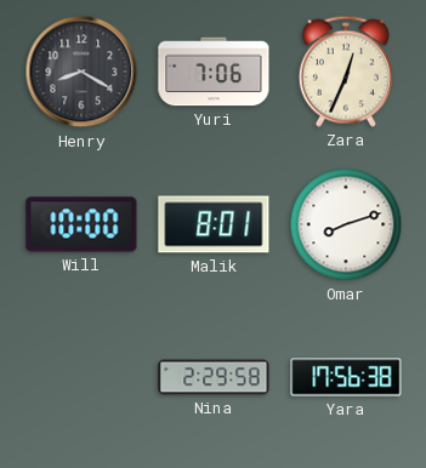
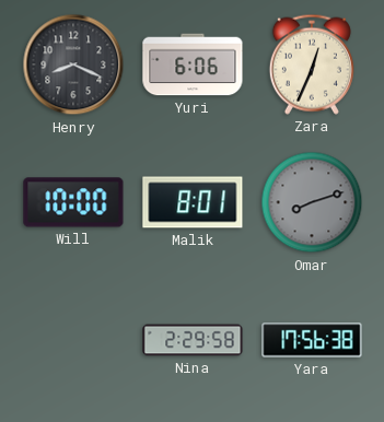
Henry: 8:20 -> 8:19
Yuri: 7:06 -> 6:06
Omar dial: white -> grey
